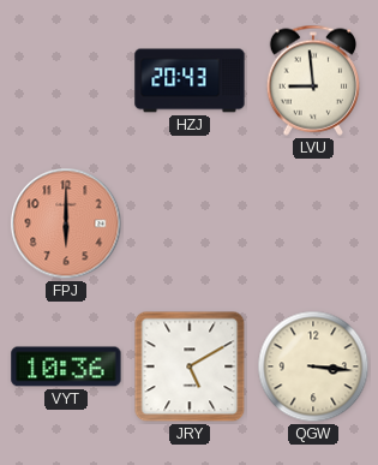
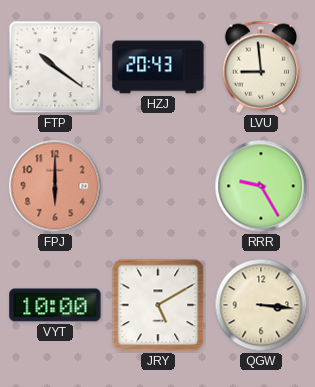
FTP: none -> 10:21
RRR: none -> 9:25
VYT: 10:36 -> 10:00
